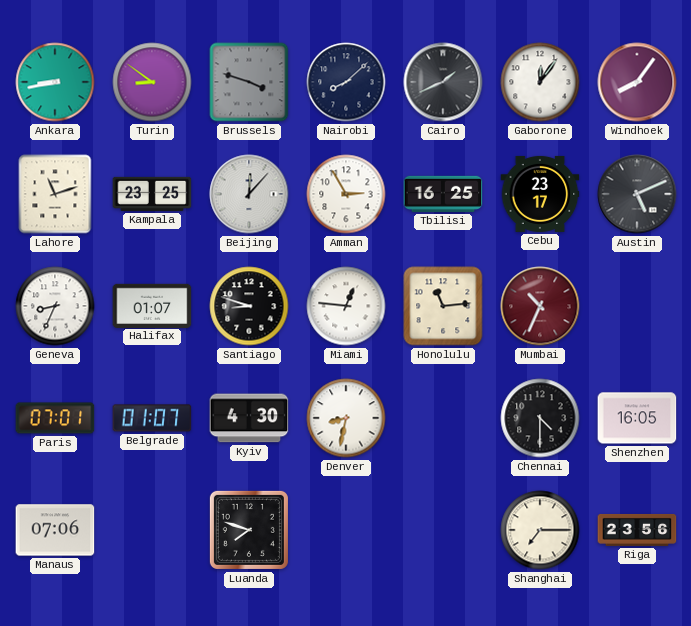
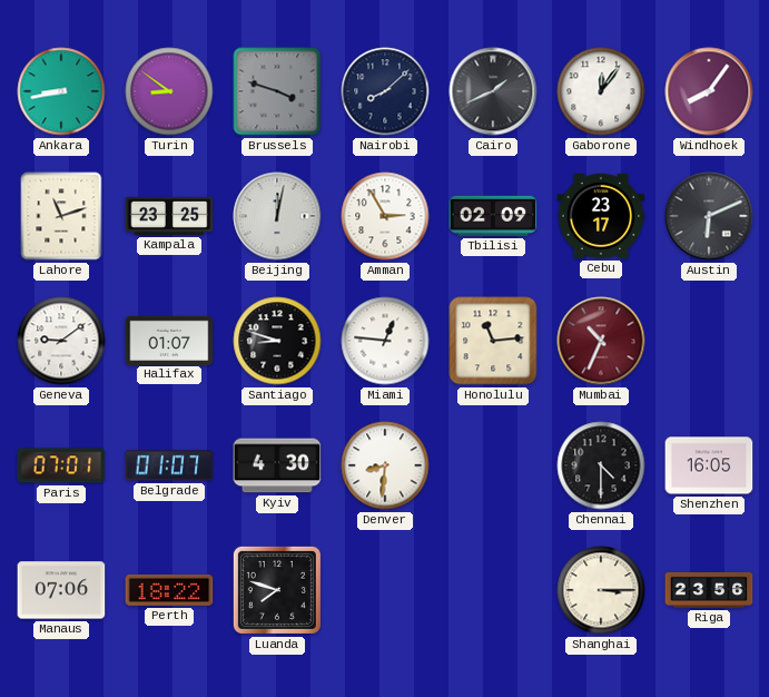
Beijing: 12:07 -> 12:02
Tbilisi: 16:25 -> 02:09
Austin: 5:11 -> 6:11
Geneva: 8:34 -> 9:09
Denver: 8:32 -> 8:31
Perth: none -> 18:22
Shanghai: 7:15 -> 3:15
